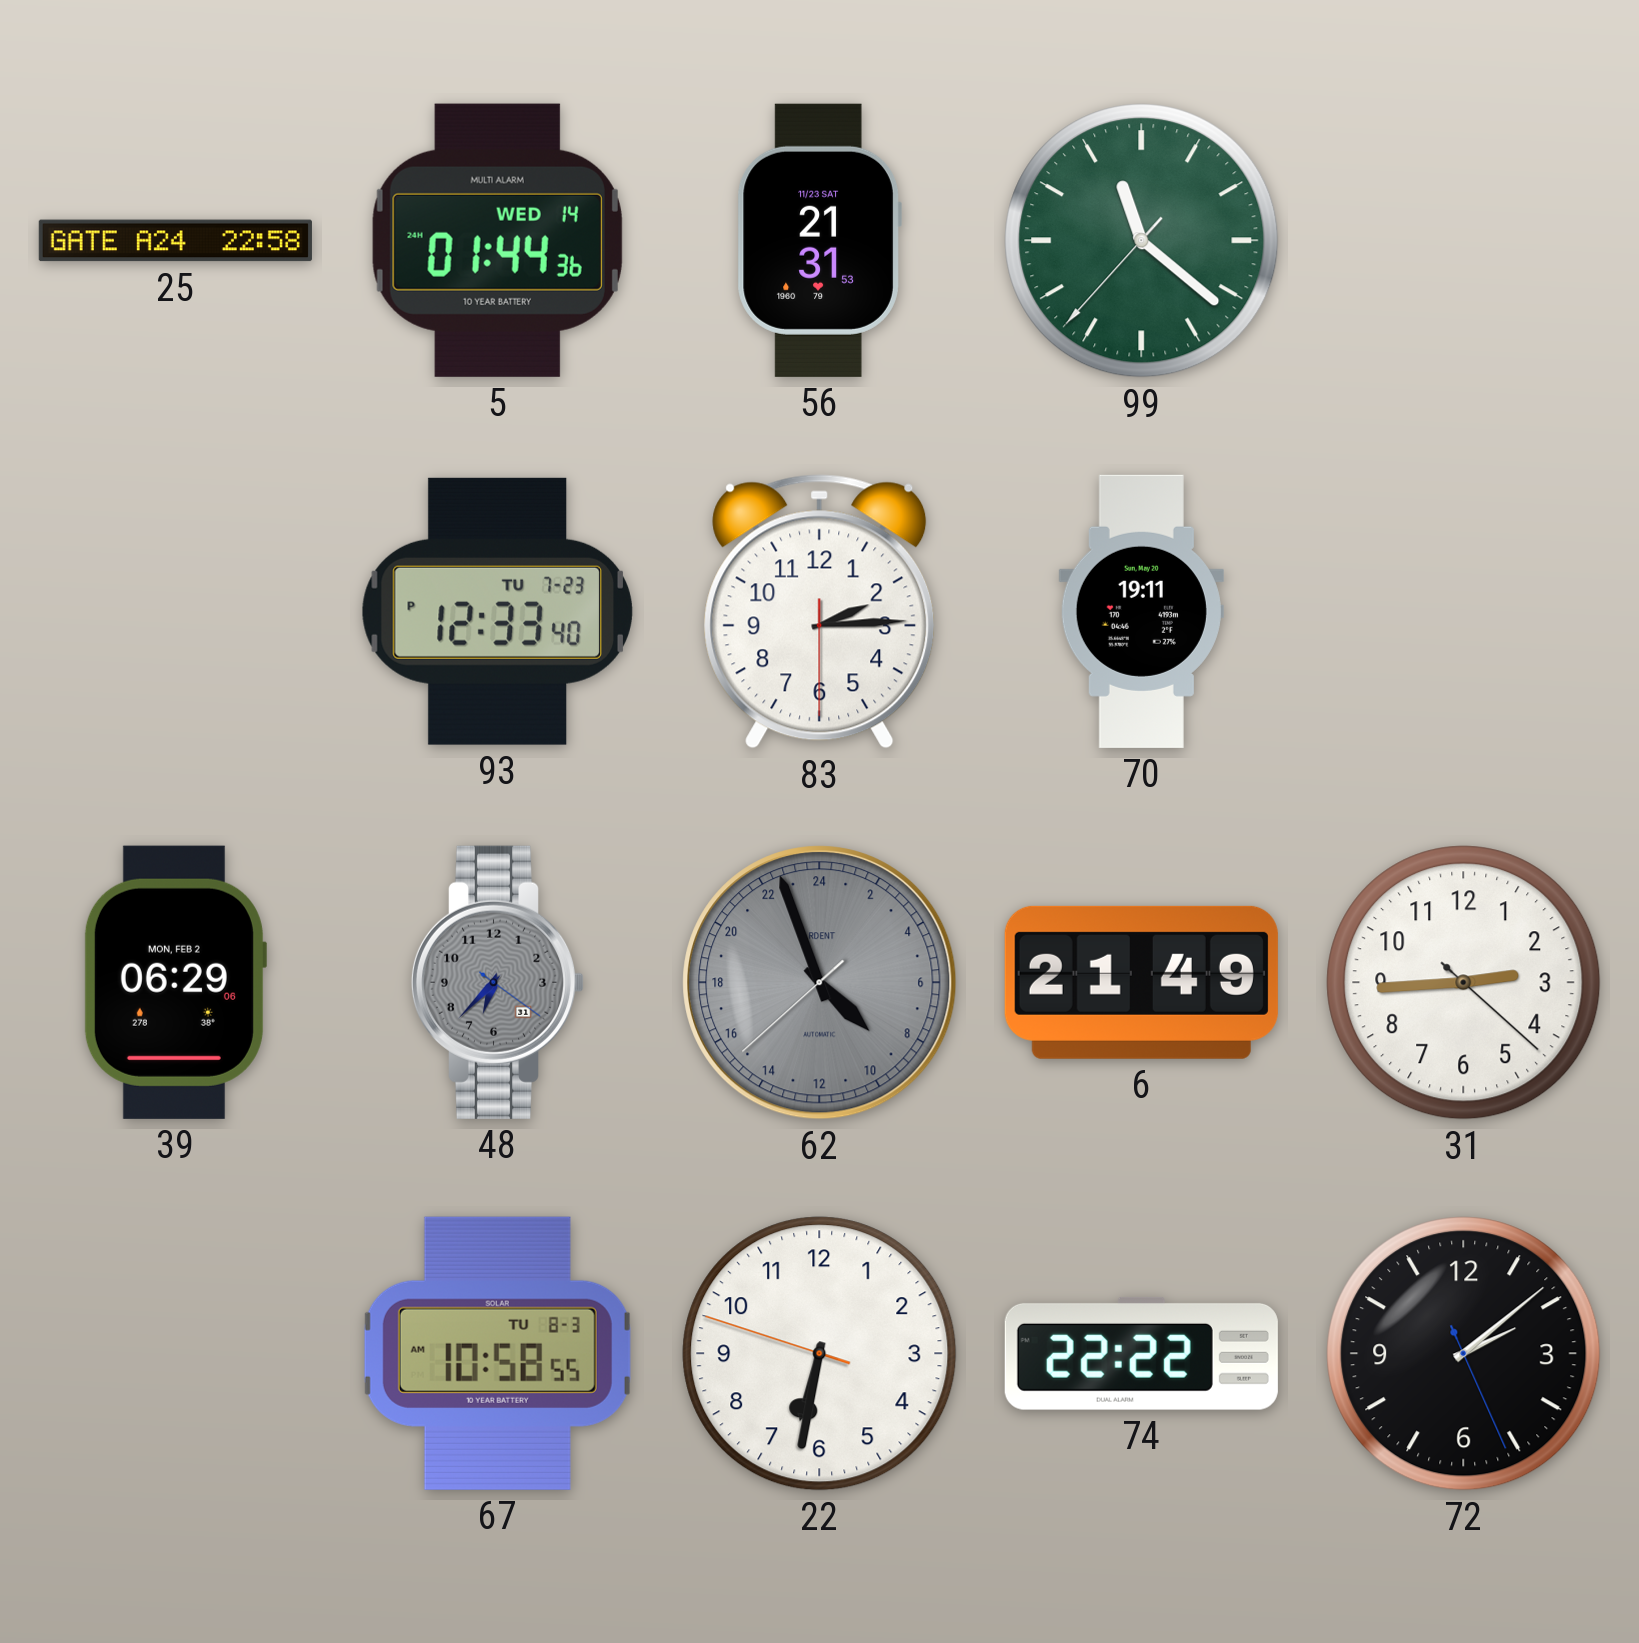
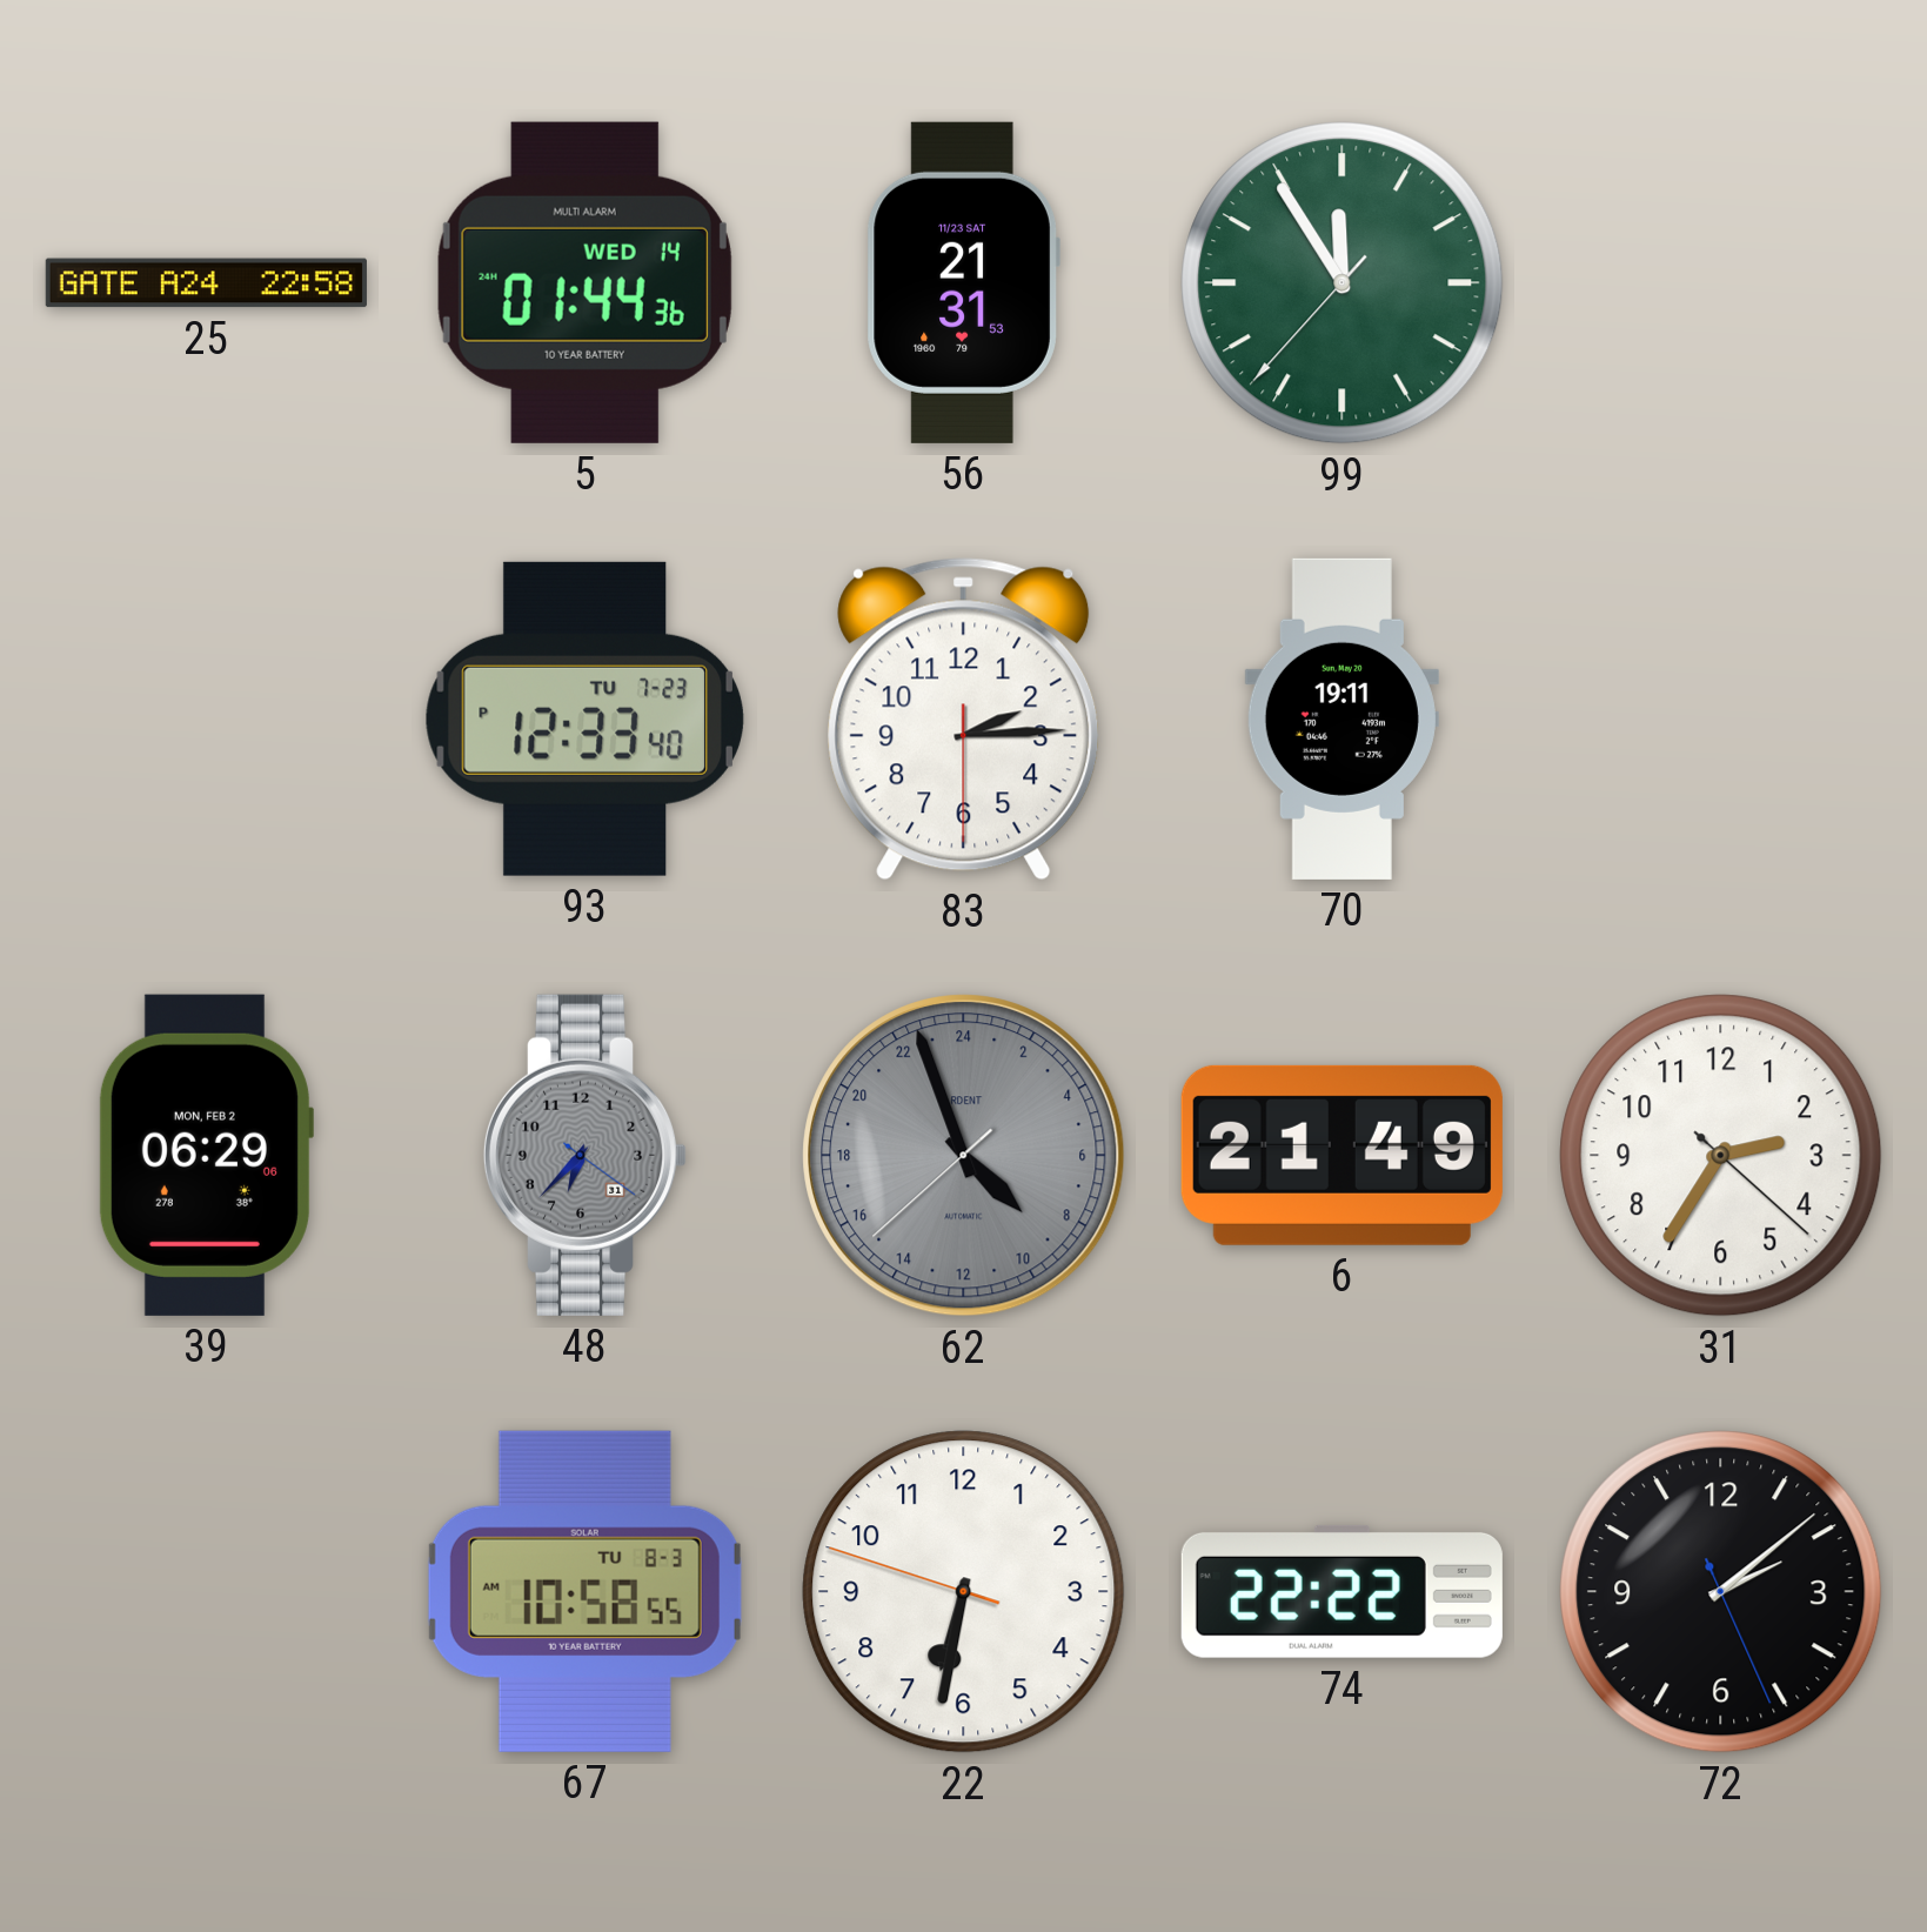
99: 11:21 -> 11:54
31: 2:44 -> 2:35
